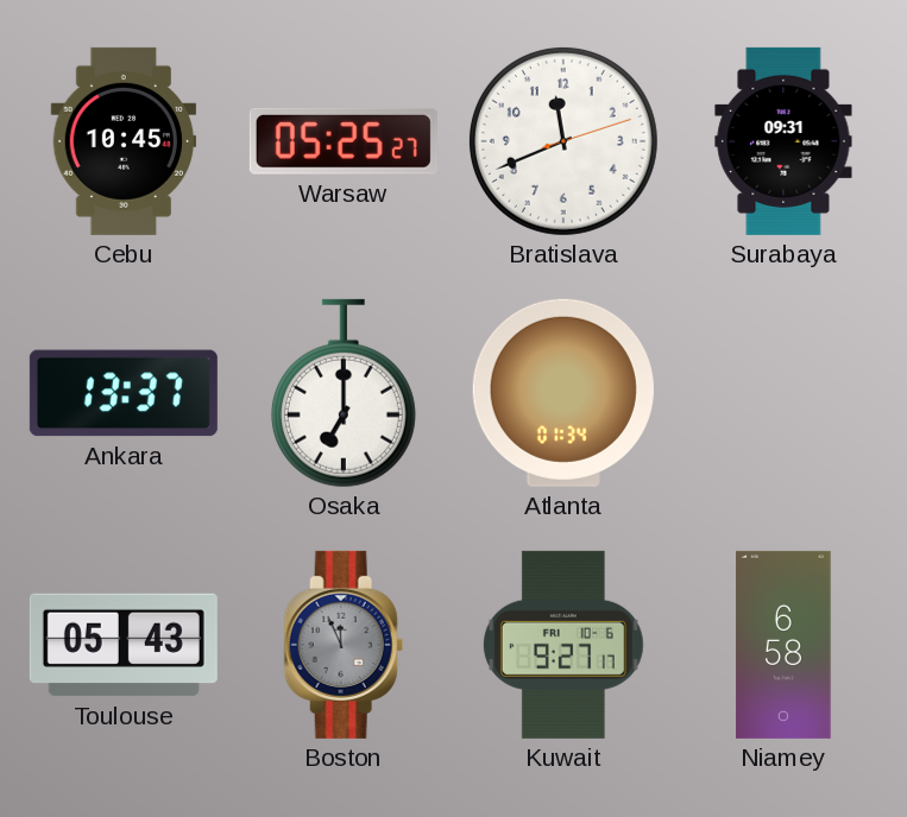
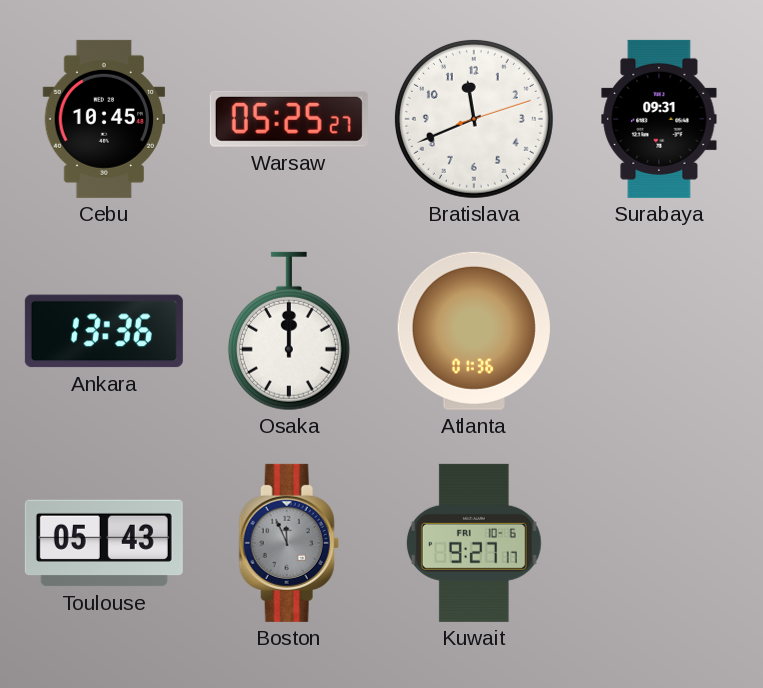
Ankara: 13:37 -> 13:36
Osaka: 7:00 -> 12:00
Atlanta: 01:34 -> 01:36
Niamey: 6:58 -> none
